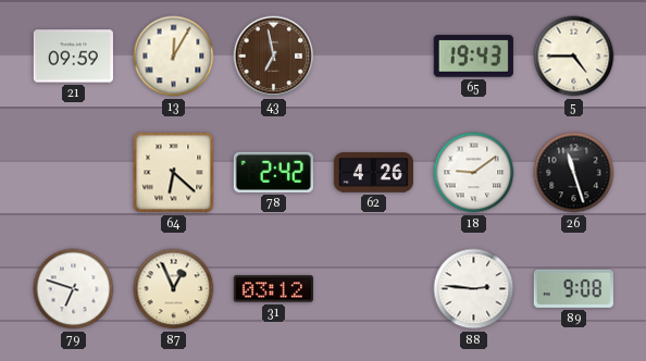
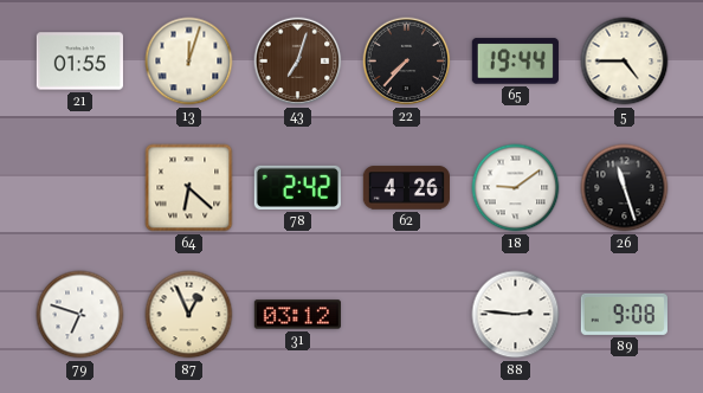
21: 09:59 -> 01:55
13: 12:05 -> 12:03
43: 6:58 -> 7:03
22: none -> 7:37
65: 19:43 -> 19:44
